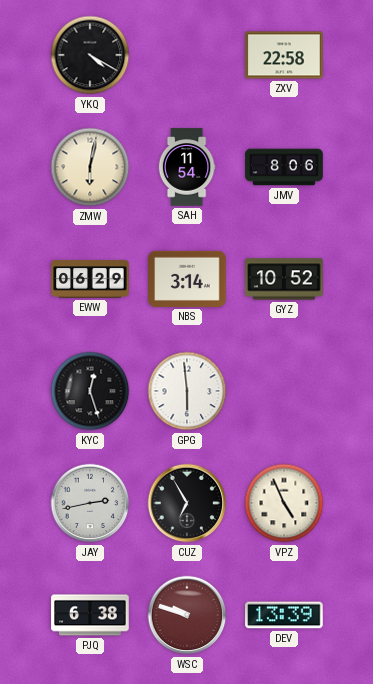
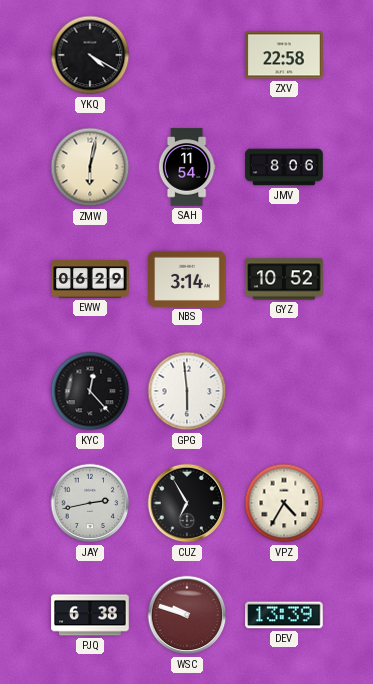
KYC: 12:27 -> 12:23
VPZ: 4:56 -> 4:35
